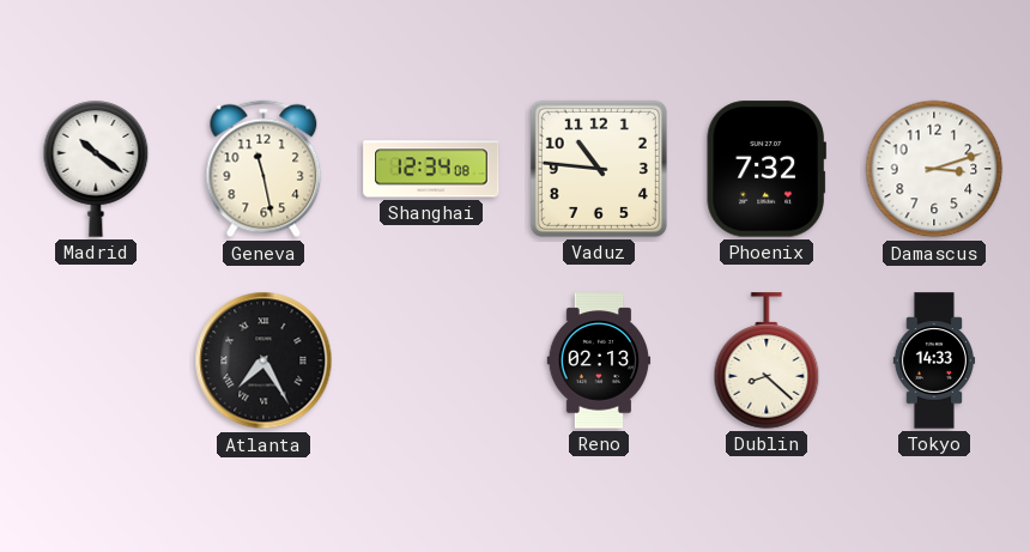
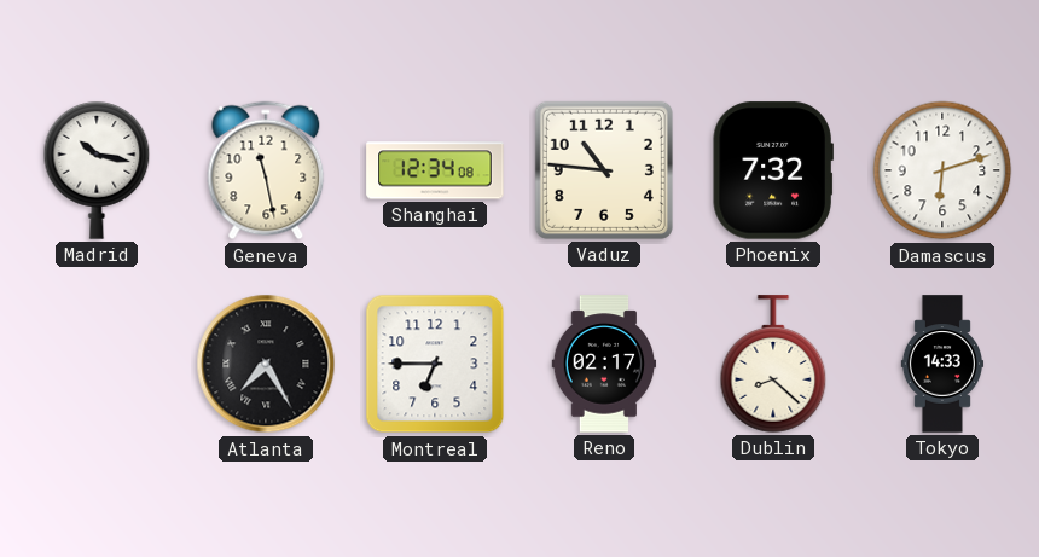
Madrid: 10:21 -> 10:17
Damascus: 3:12 -> 6:12
Montreal: none -> 6:45
Reno: 02:13 -> 02:17
